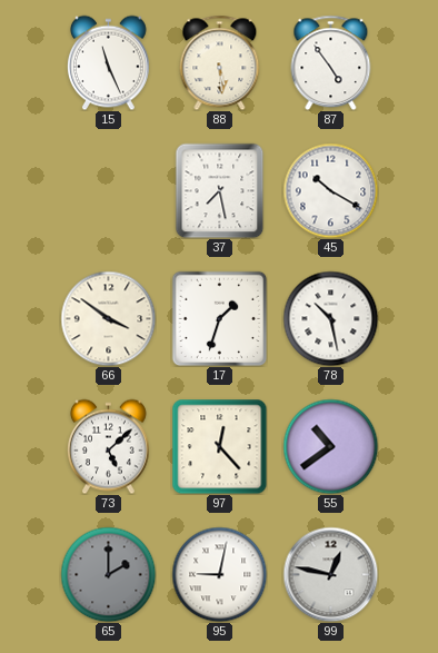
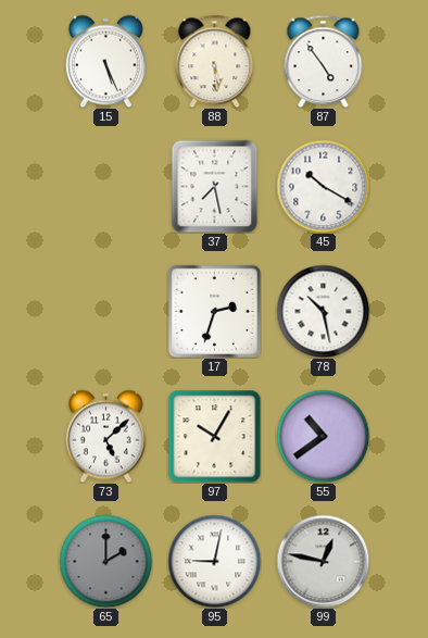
15: 11:26 -> 5:26
66: 3:51 -> none
17: 1:33 -> 2:33
97: 12:23 -> 10:05
